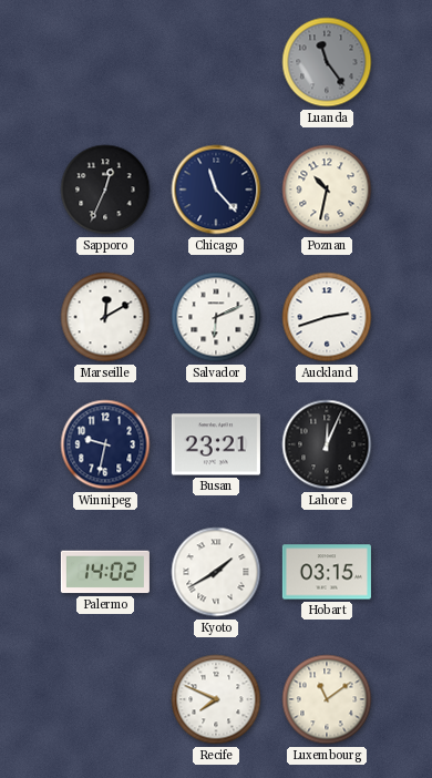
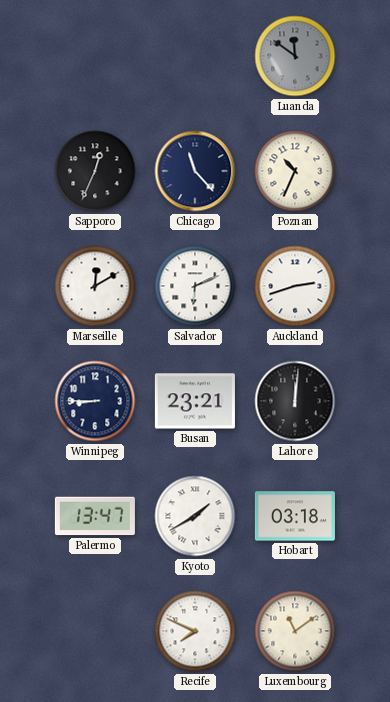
Luanda: 11:24 -> 11:51
Poznan: 10:32 -> 10:34
Winnipeg: 9:32 -> 8:45
Lahore: 12:04 -> 12:01
Palermo: 14:02 -> 13:47
Hobart: 03:15 -> 03:18
